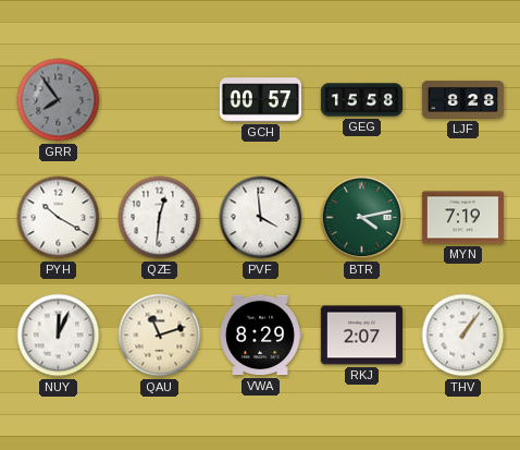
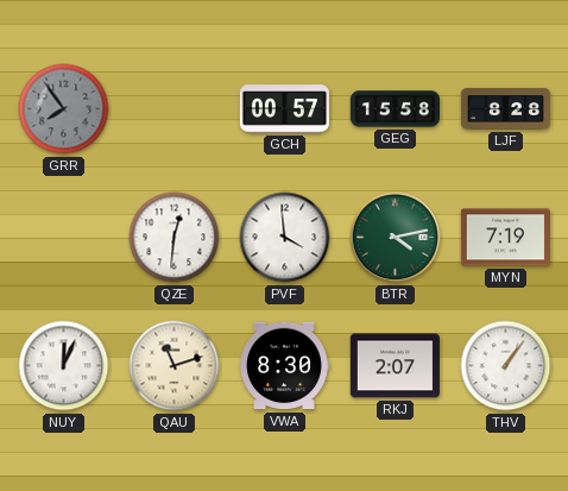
PYH: 10:20 -> none
VWA: 8:29 -> 8:30
